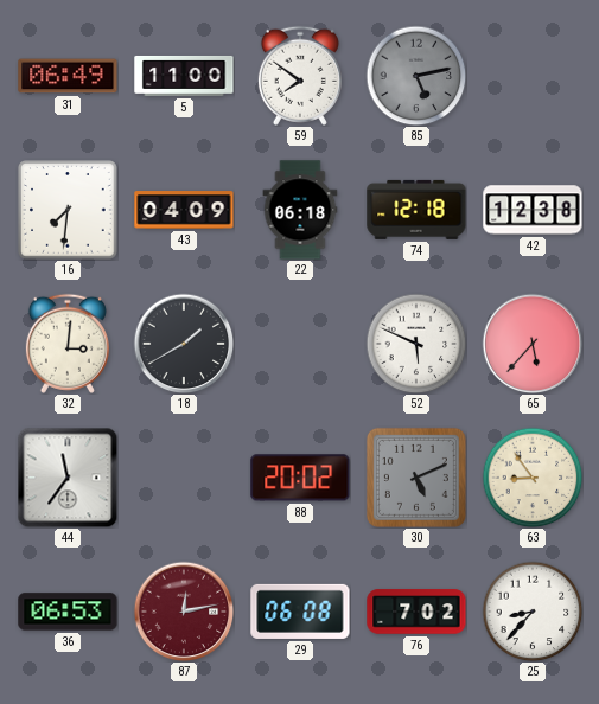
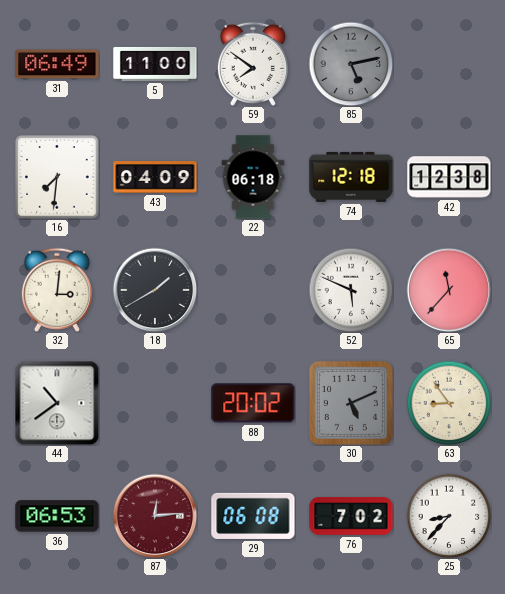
65: 5:37 -> 11:37
44: 11:36 -> 10:39
87: 12:13 -> 12:14
